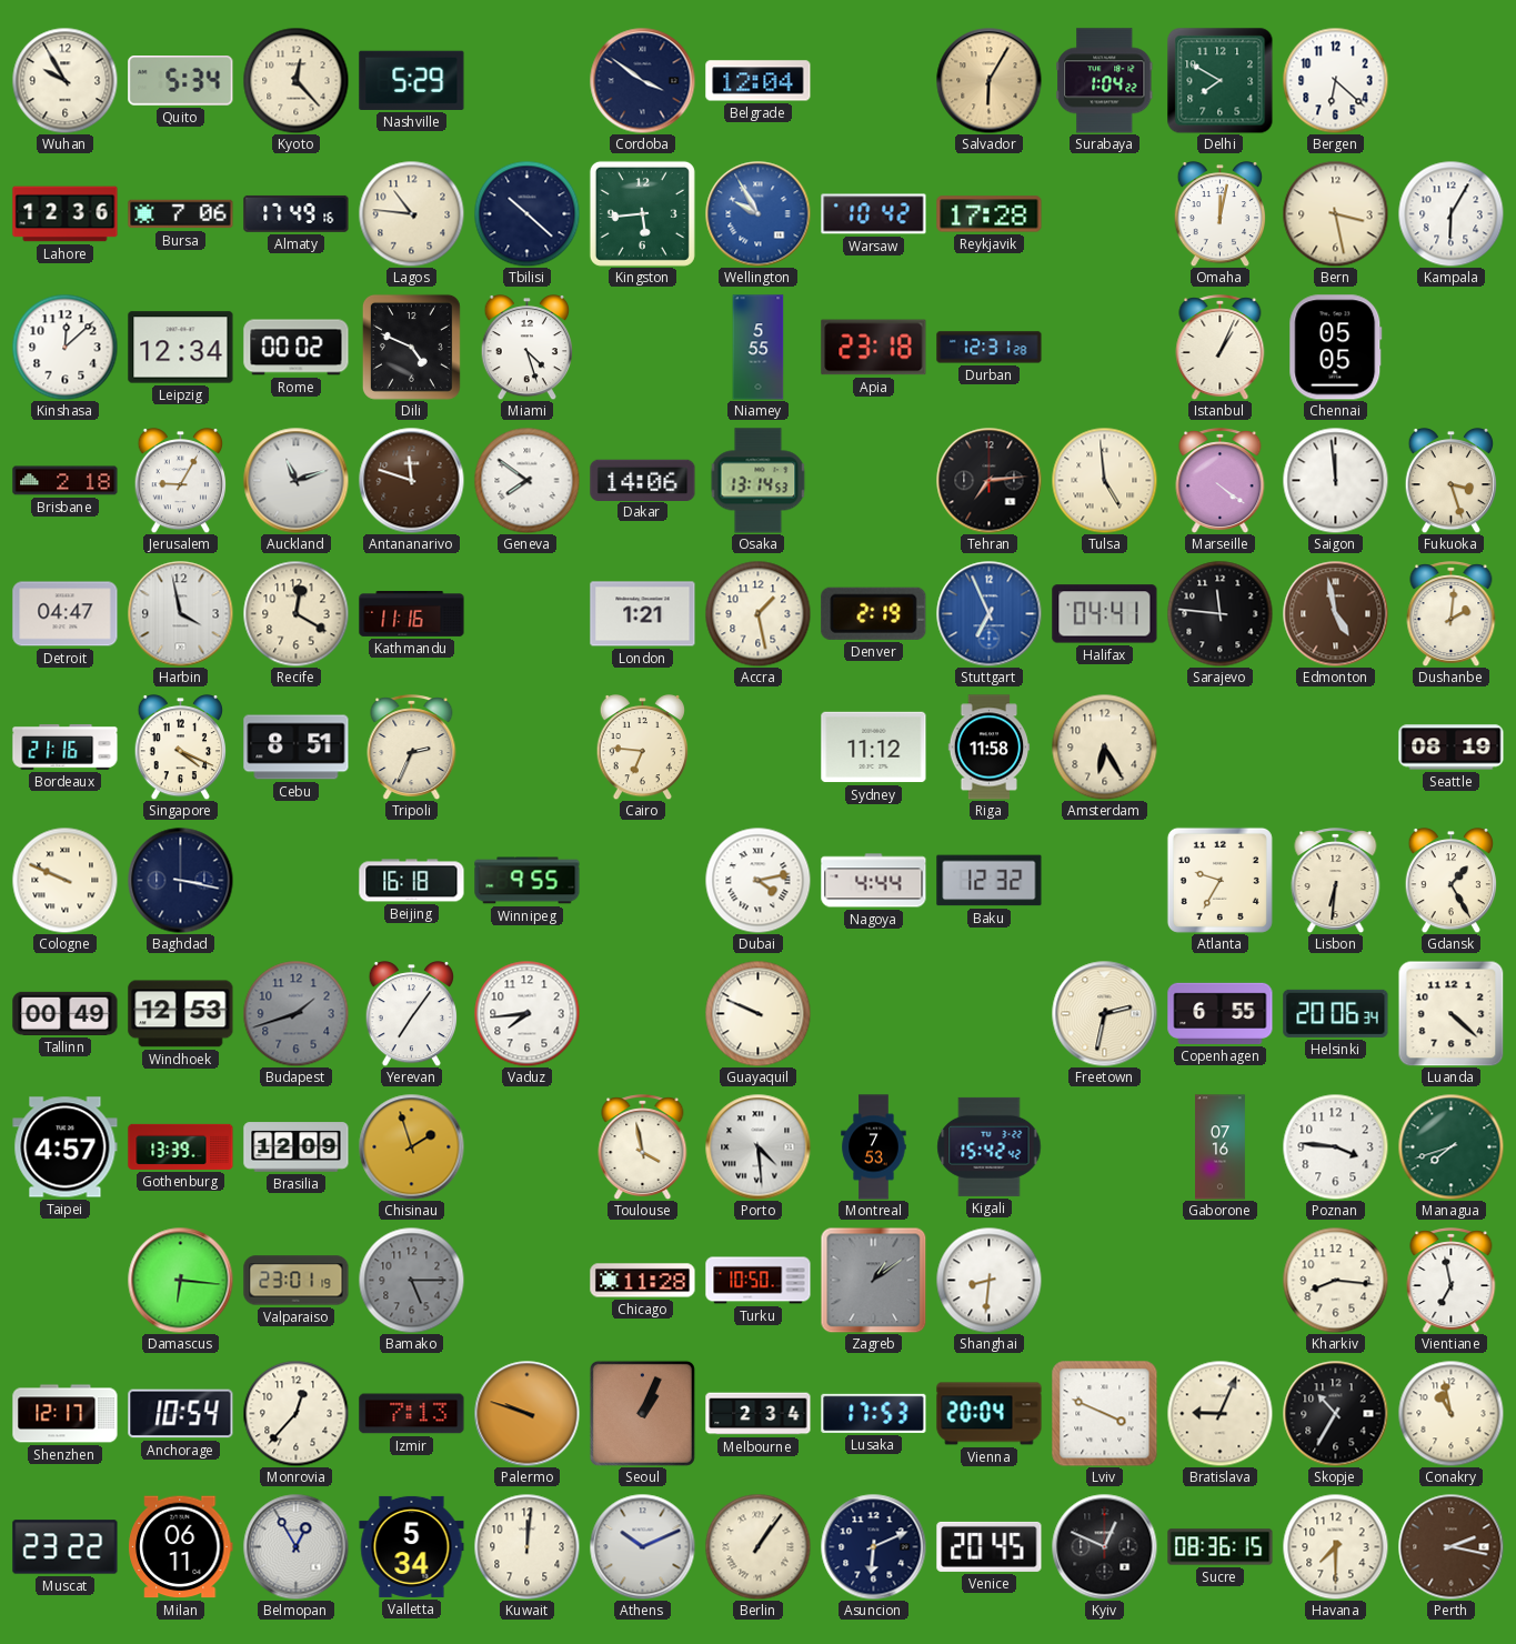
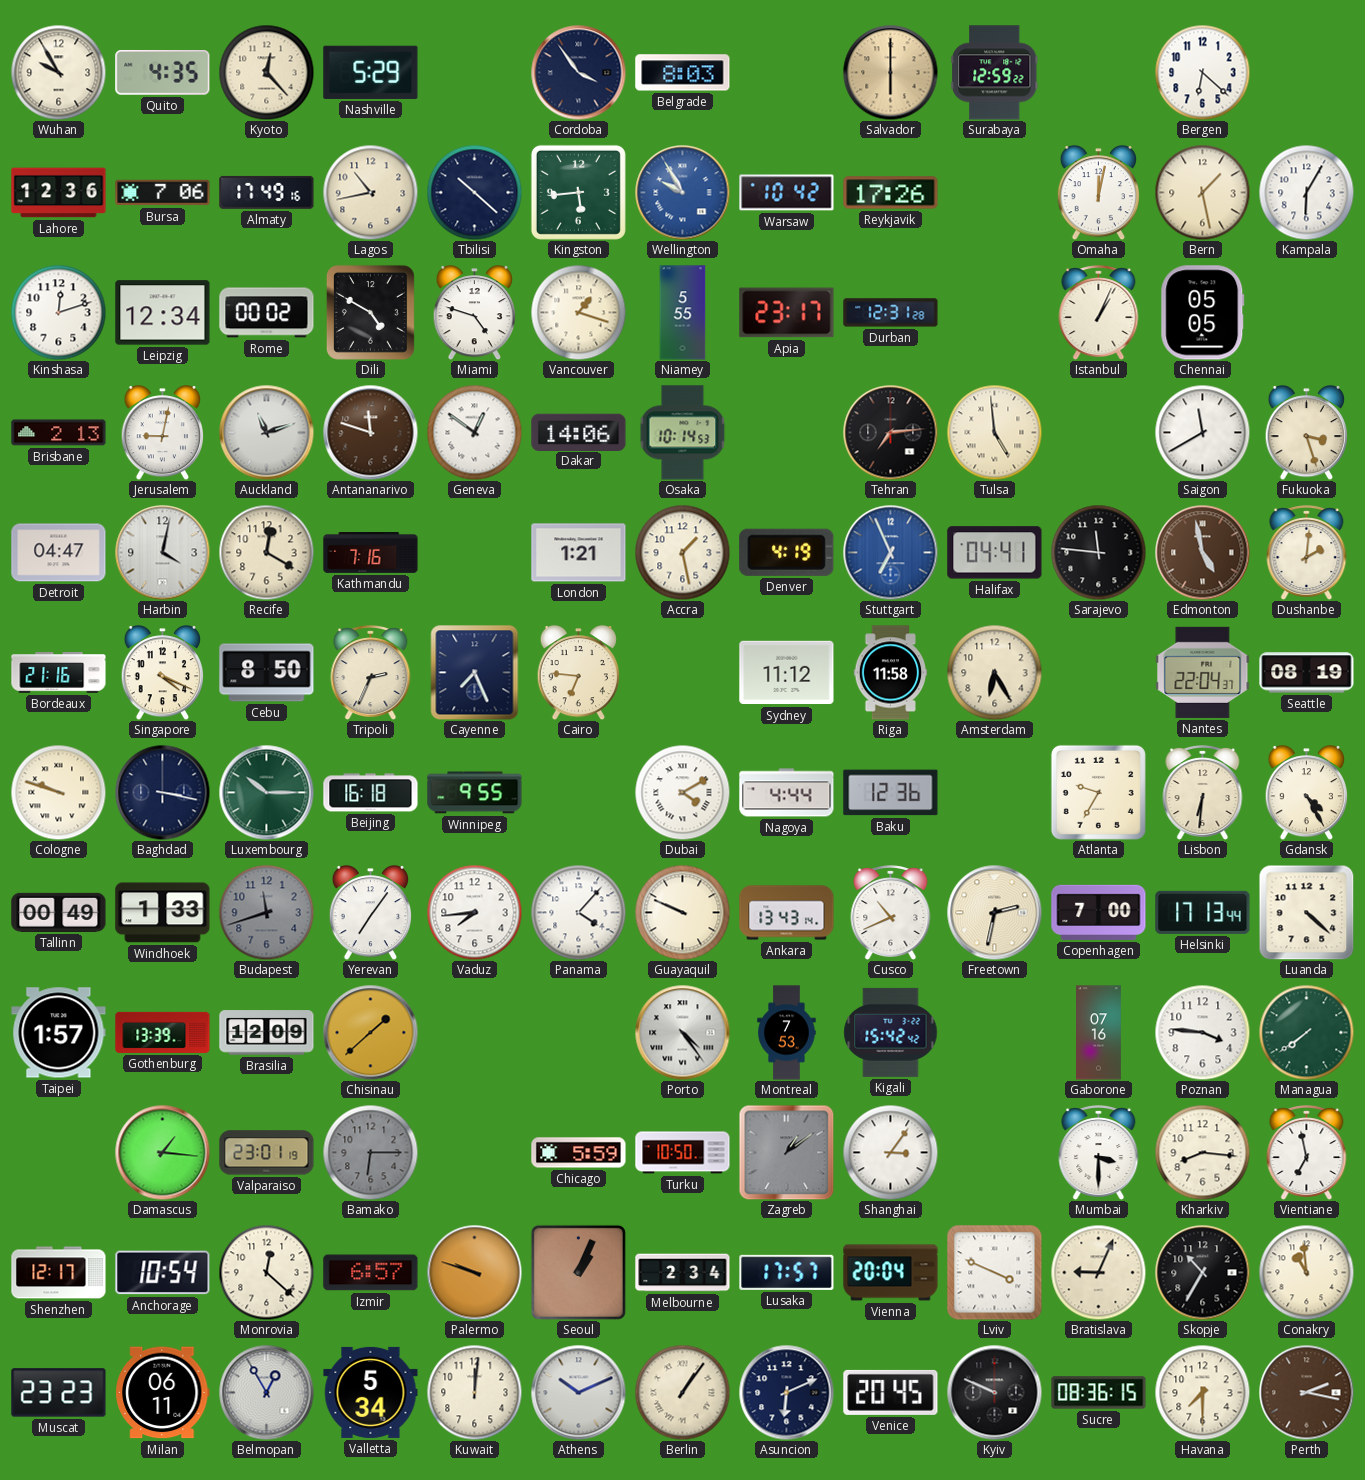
Quito: 5:34 -> 4:35
Cordoba: 3:51 -> 3:54
Belgrade: 12:04 -> 8:03
Salvador: 6:05 -> 6:00
Surabaya: 1:04 -> 12:59
Delhi: 7:50 -> none
Lagos: 10:46 -> 10:43
Reykjavik: 17:28 -> 17:26
Bern: 3:28 -> 1:28
Kinshasa: 12:08 -> 12:12
Dili: 4:49 -> 4:50
Miami: 4:27 -> 4:48
Vancouver: none -> 1:18
Apia: 23:18 -> 23:17
Brisbane: 2:18 -> 2:13
Jerusalem: 9:05 -> 9:02
Geneva: 7:51 -> 12:51
Osaka: 13:14 -> 10:14
Marseille: 4:21 -> none
Saigon: 11:59 -> 11:40
Harbin: 3:58 -> 4:02
Kathmandu: 11:16 -> 7:16
Denver: 2:19 -> 4:19
Cebu: 8:51 -> 8:50
Cayenne: none -> 7:26
Nantes: none -> 22:04
Cologne: 9:49 -> 9:48
Luxembourg: none -> 10:15
Dubai: 4:13 -> 4:10
Baku: 12:32 -> 12:36
Gdansk: 1:25 -> 4:25
Windhoek: 12:53 -> 1:33
Budapest: 1:42 -> 11:42
Panama: none -> 4:07
Ankara: none -> 13:43
Cusco: none -> 10:41
Copenhagen: 6:55 -> 7:00
Helsinki: 20:06 -> 17:13
Taipei: 4:57 -> 1:57
Chisinau: 1:57 -> 1:38
Toulouse: 3:58 -> none
Porto: 4:29 -> 4:24
Managua: 7:42 -> 7:39
Damascus: 6:16 -> 1:16
Bamako: 5:15 -> 6:15
Chicago: 11:28 -> 5:59
Shanghai: 8:31 -> 3:06
Mumbai: none -> 3:30
Monrovia: 12:37 -> 12:22
Izmir: 7:13 -> 6:57
Lusaka: 17:53 -> 17:57
Conakry: 10:58 -> 10:59
Muscat: 23:22 -> 23:23
Kyiv: 12:49 -> 9:49
